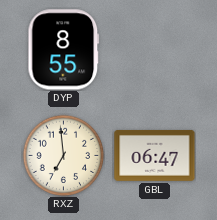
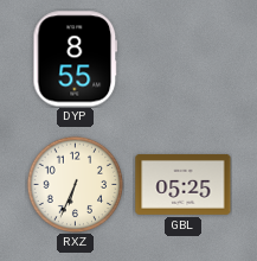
RXZ: 6:59 -> 6:34
GBL: 06:47 -> 05:25
